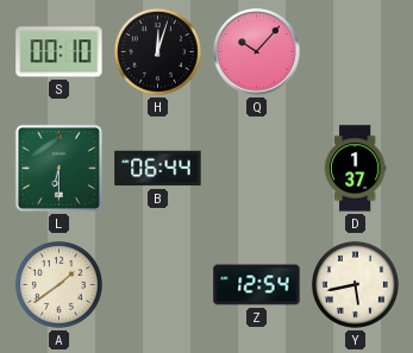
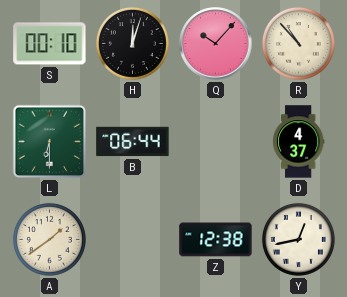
R: none -> 10:53
D: 1:37 -> 4:37
Z: 12:54 -> 12:38
Y: 5:43 -> 12:43
